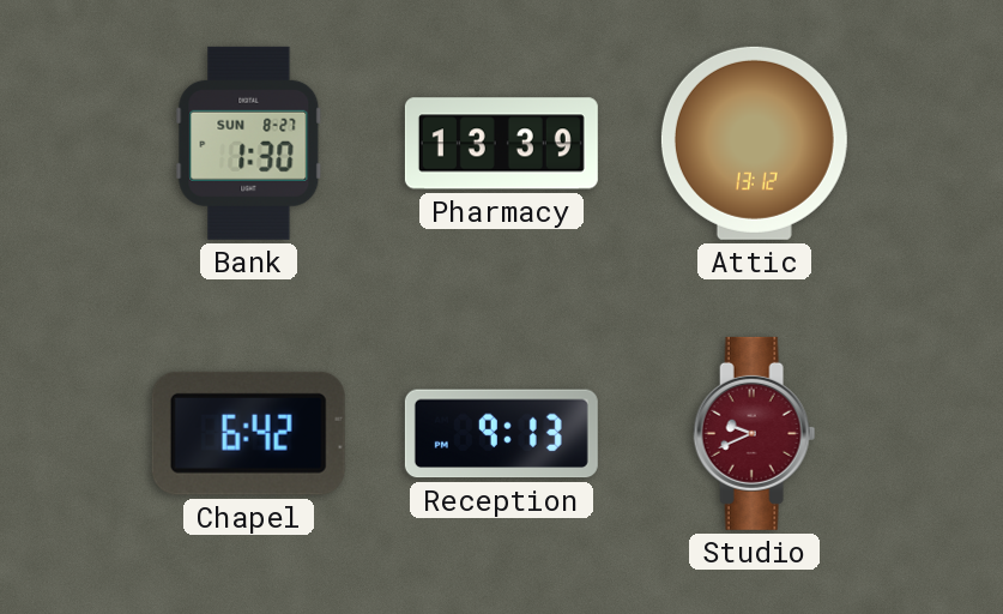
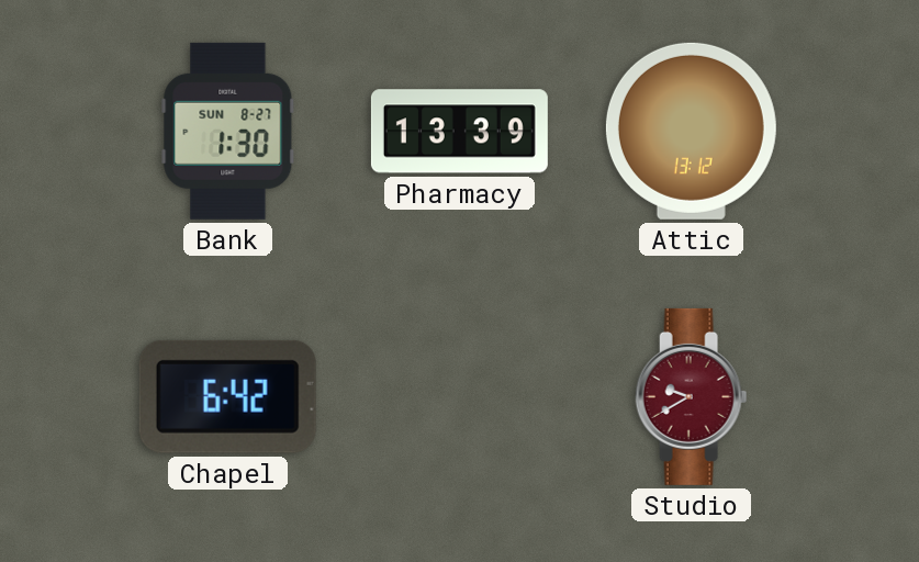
Reception: 9:13 -> none
Studio: 9:41 -> 9:40
